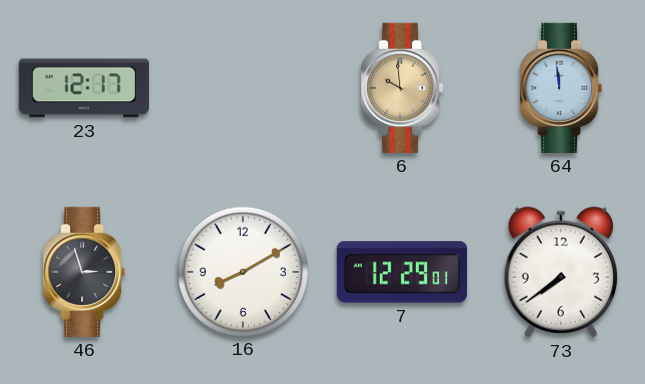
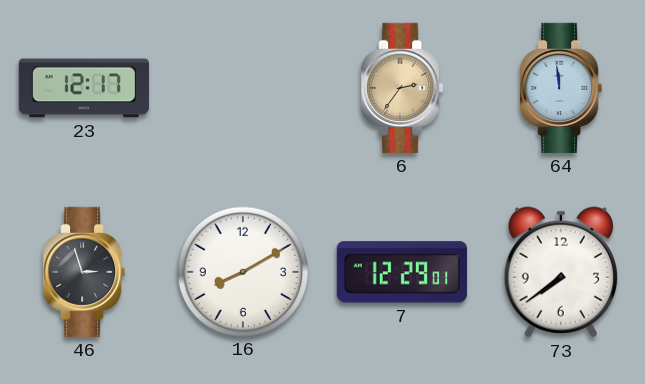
6: 9:59 -> 2:36
